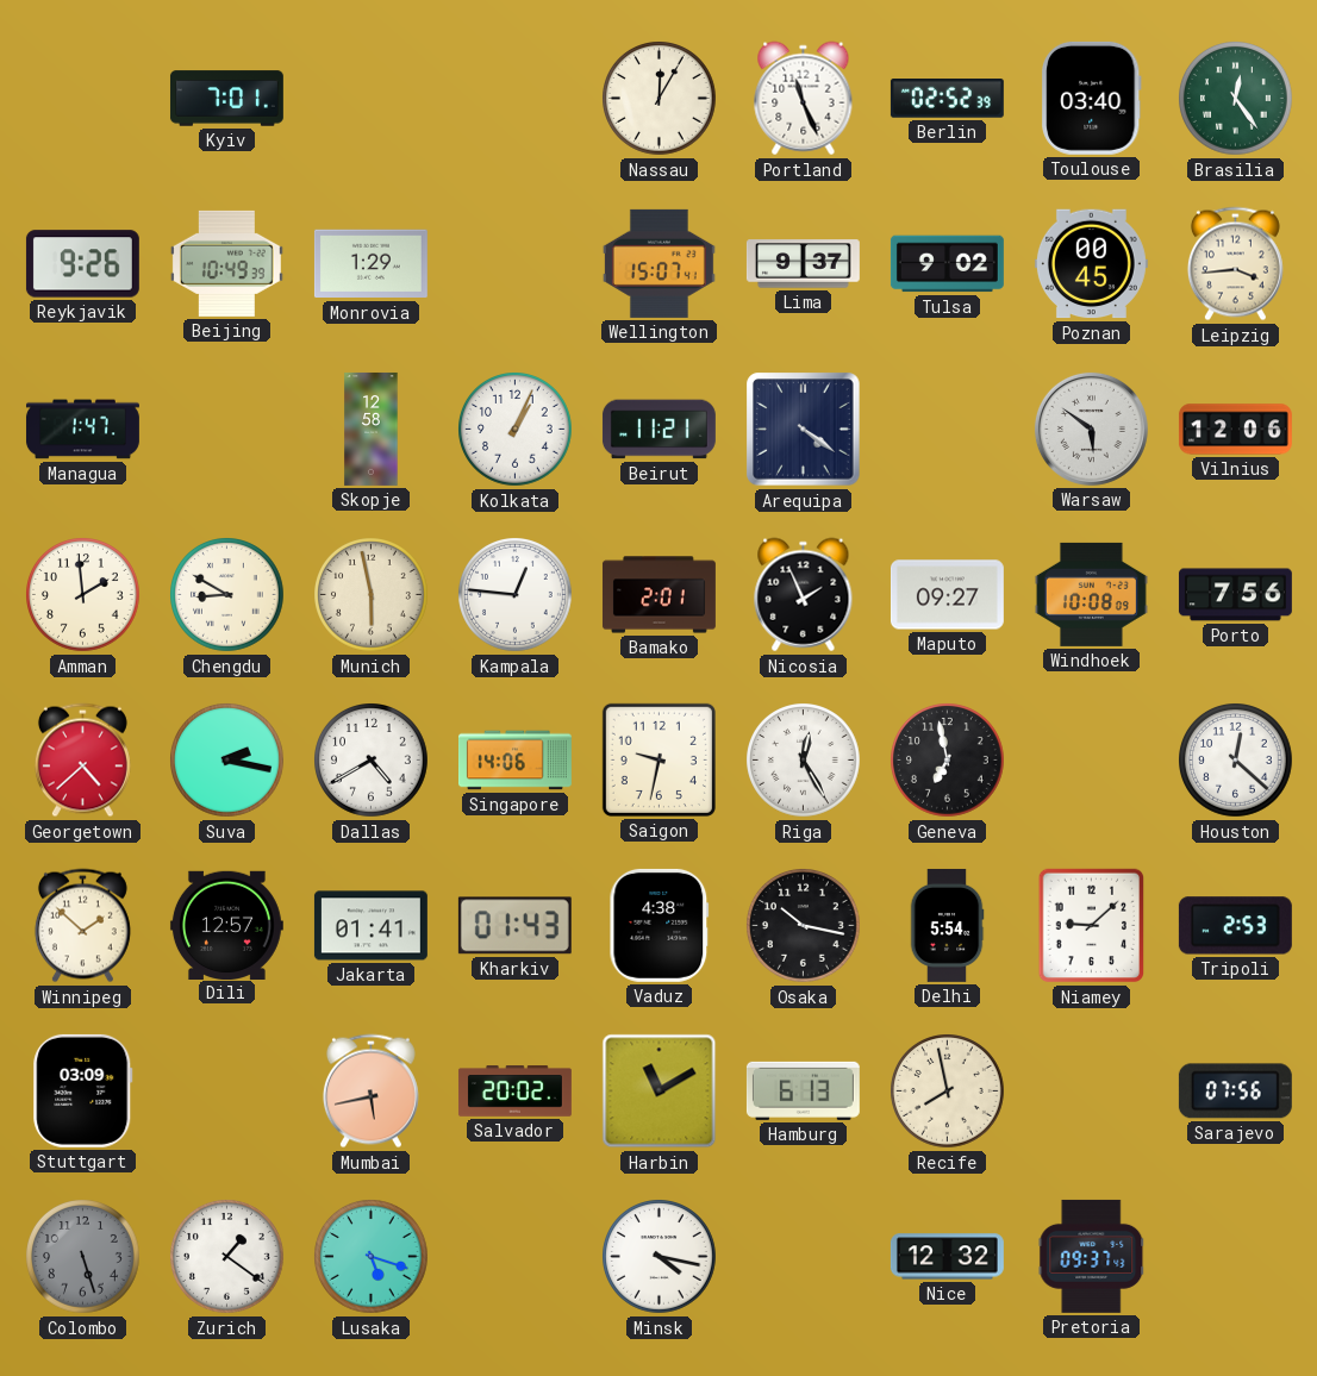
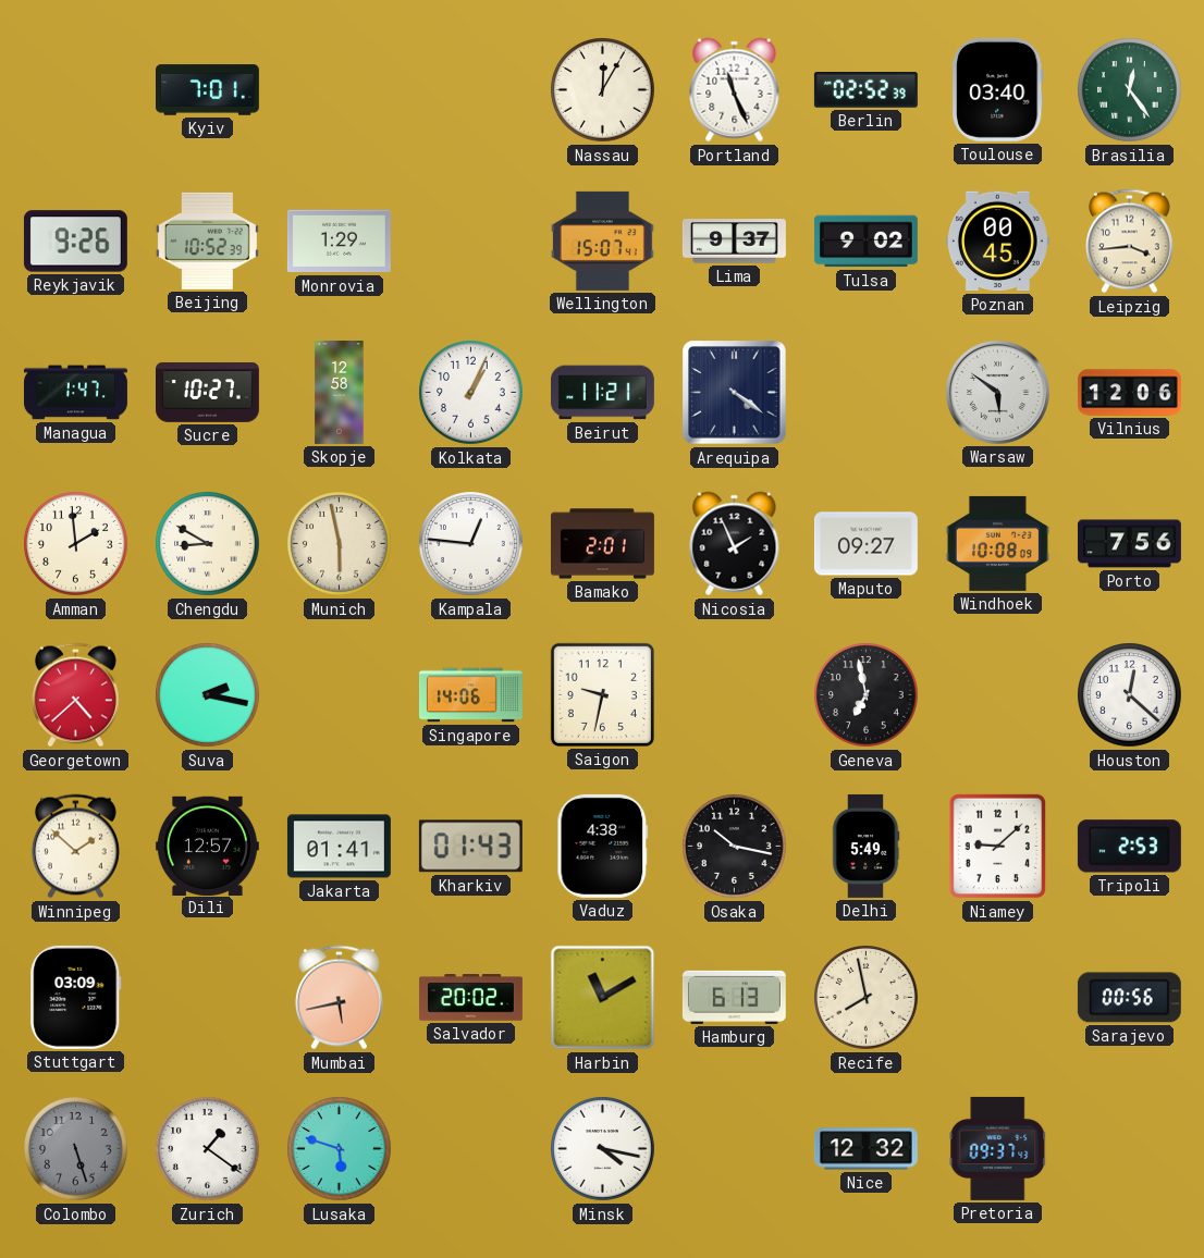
Beijing: 10:49 -> 10:52
Sucre: none -> 10:27
Dallas: 4:40 -> none
Riga: 12:25 -> none
Delhi: 5:54 -> 5:49
Sarajevo: 07:56 -> 00:56
Lusaka: 5:18 -> 5:48
